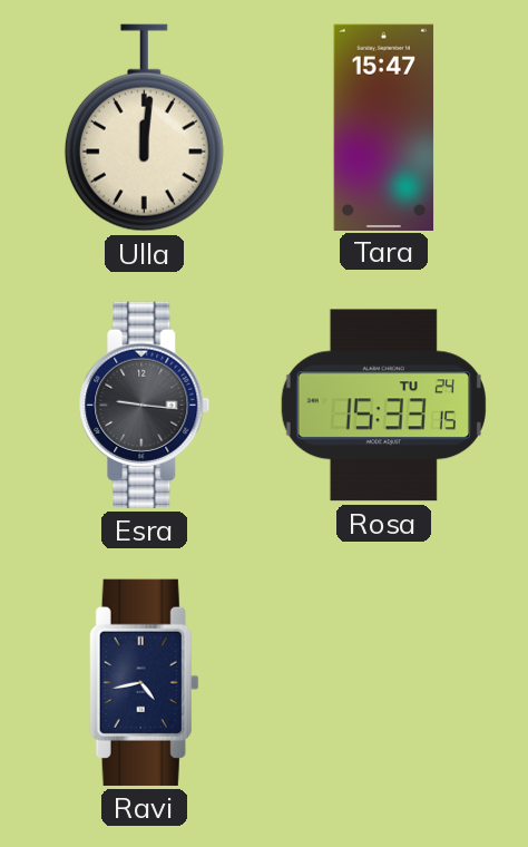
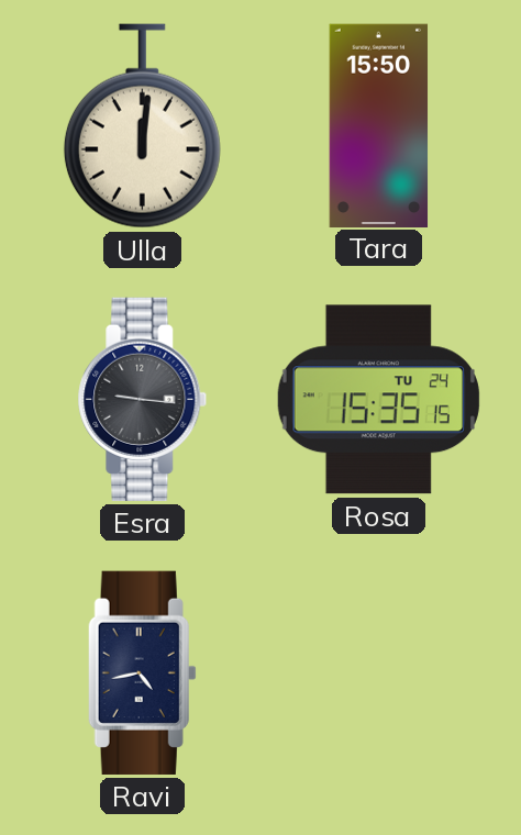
Tara: 15:47 -> 15:50
Rosa: 15:33 -> 15:35
